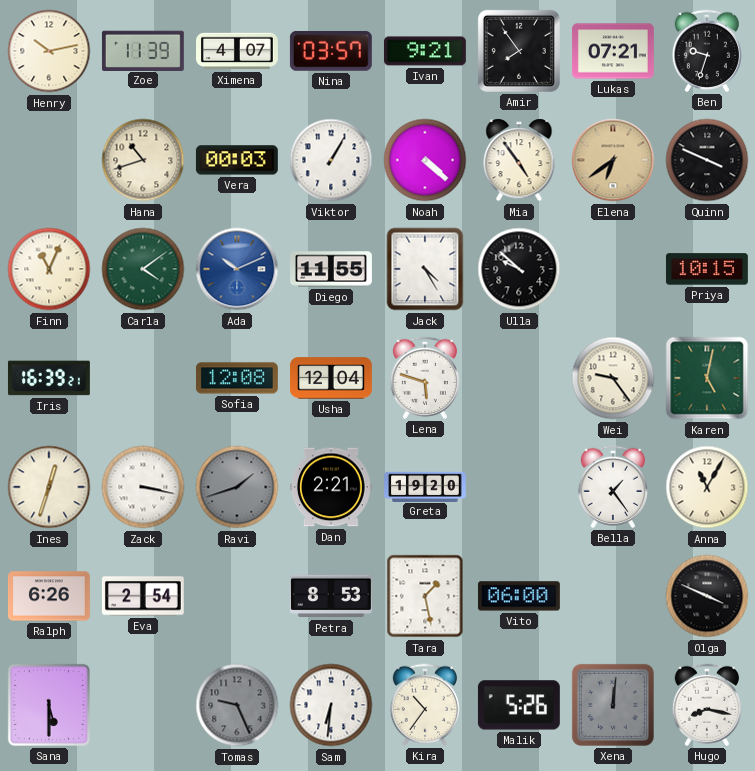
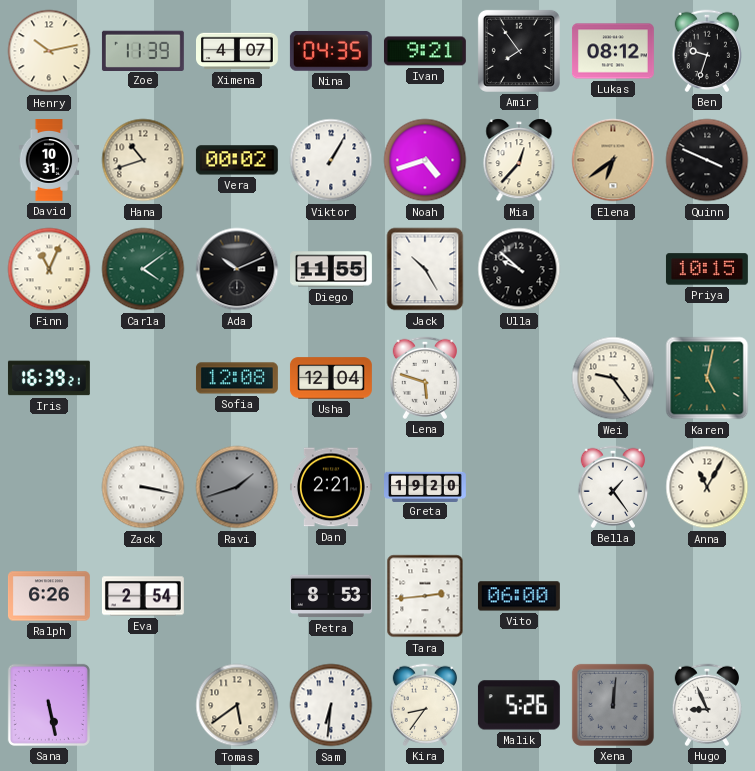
Nina: 03:57 -> 04:35
Lukas: 07:21 -> 08:12
David: none -> 10:31
Vera: 00:03 -> 00:02
Noah: 4:22 -> 4:42
Mia: 4:54 -> 12:37
Ada dial: blue -> black
Jack: 4:25 -> 10:25
Ines: 12:33 -> none
Tara: 1:28 -> 2:44
Olga: 3:49 -> none
Sana: 5:30 -> 5:28
Tomas: 9:26 -> 5:39
Tomas dial: grey -> cream
Kira: 10:36 -> 8:36
Hugo: 8:17 -> 8:56
